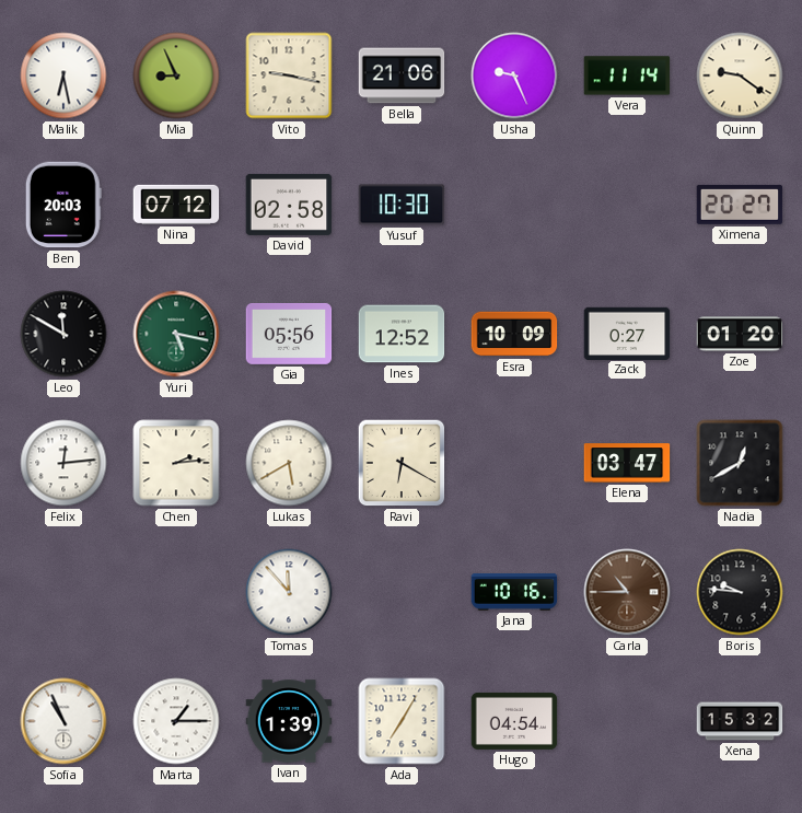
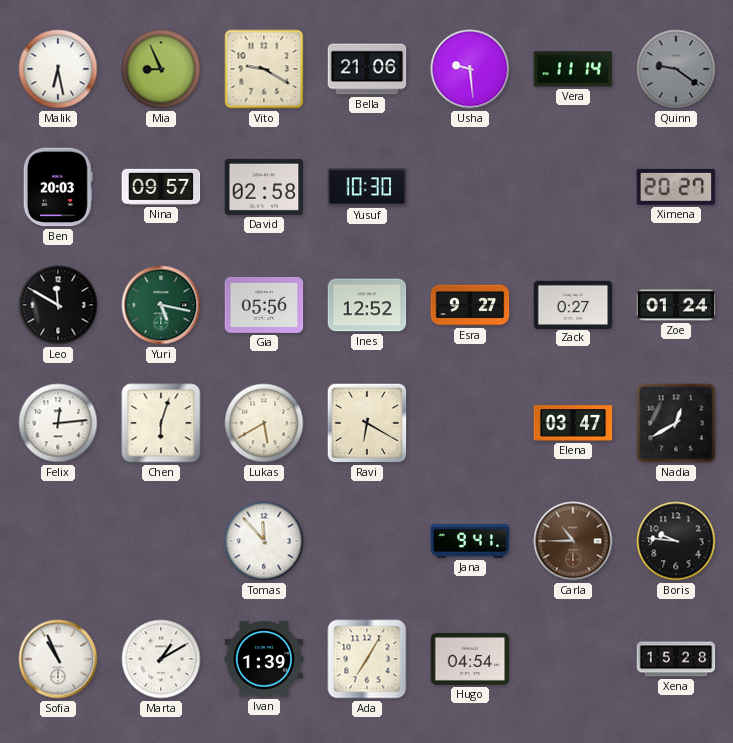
Vito: 9:17 -> 9:20
Usha: 9:26 -> 9:29
Quinn dial: cream -> grey
Nina: 07:12 -> 09:57
Esra: 10:09 -> 9:27
Zoe: 01:20 -> 01:24
Chen: 2:14 -> 6:03
Jana: 10:16 -> 9:41
Marta: 1:15 -> 1:10
Xena: 15:32 -> 15:28
